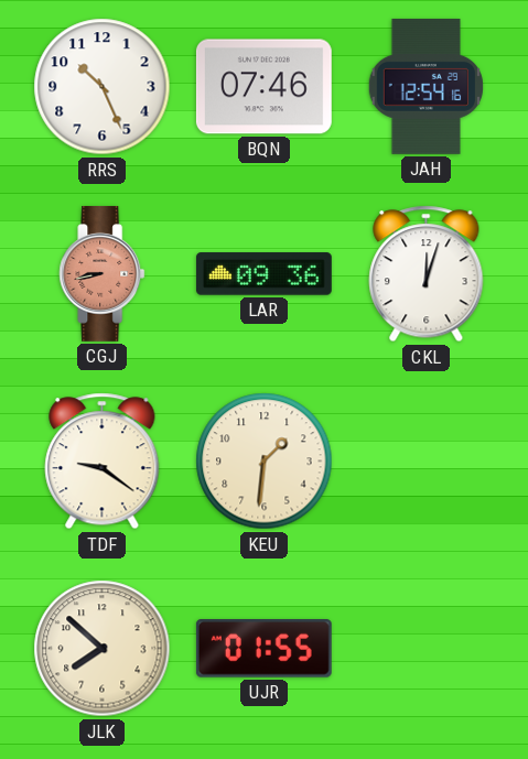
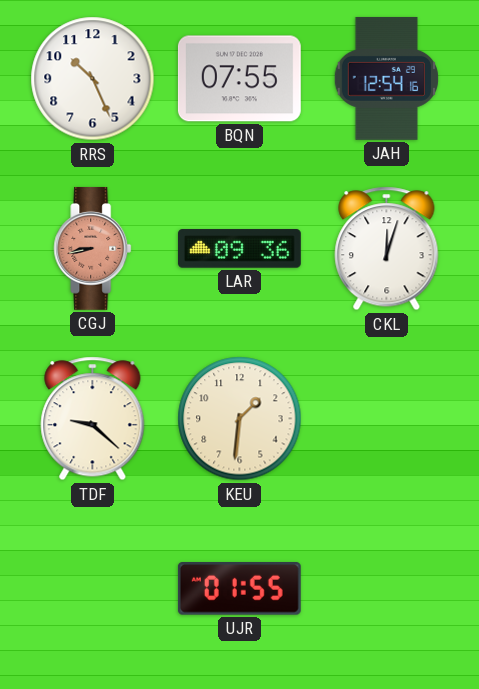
BQN: 07:46 -> 07:55
TDF: 9:21 -> 9:22
JLK: 7:52 -> none
